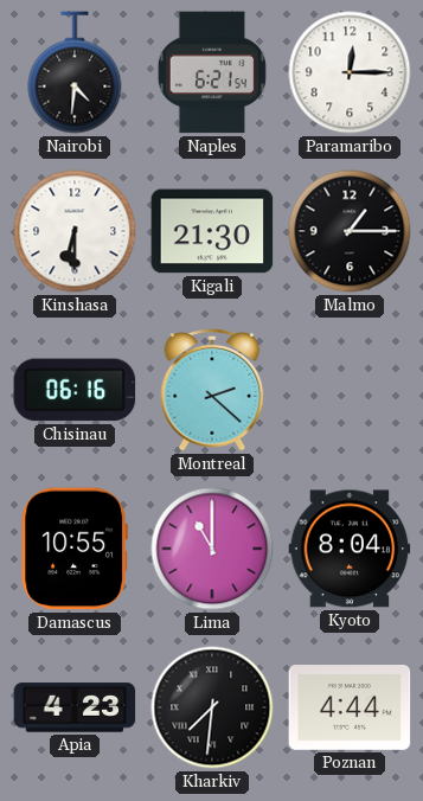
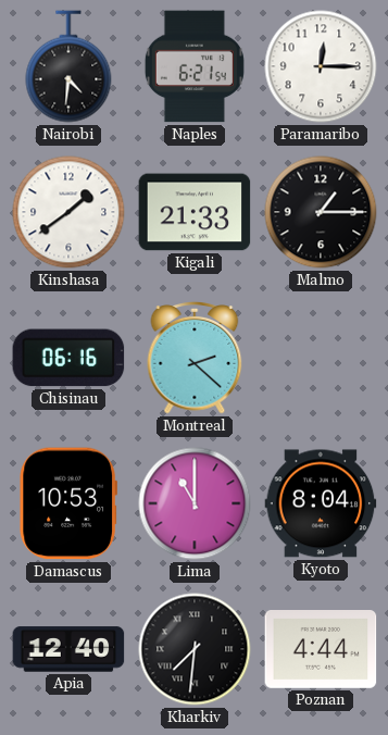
Kinshasa: 6:30 -> 1:39
Kigali: 21:30 -> 21:33
Damascus: 10:55 -> 10:53
Apia: 4:23 -> 12:40
